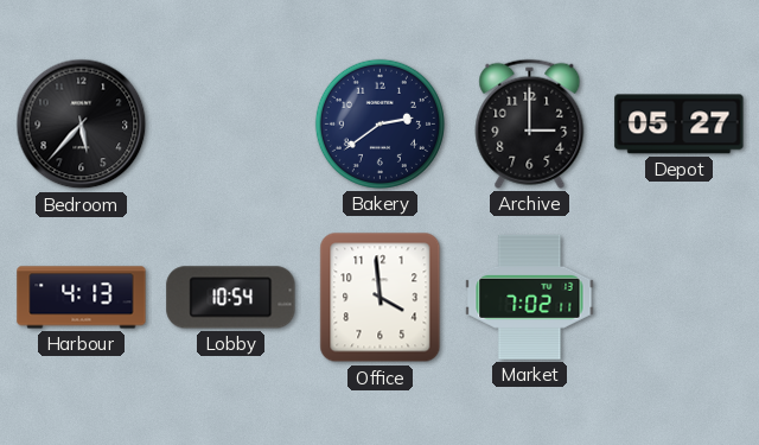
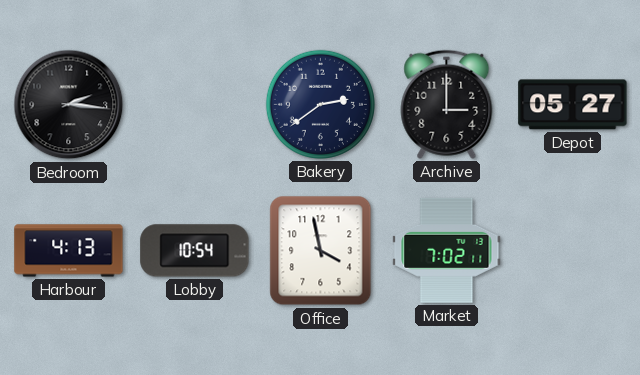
Bedroom: 5:37 -> 2:16
Office: 3:59 -> 3:58
